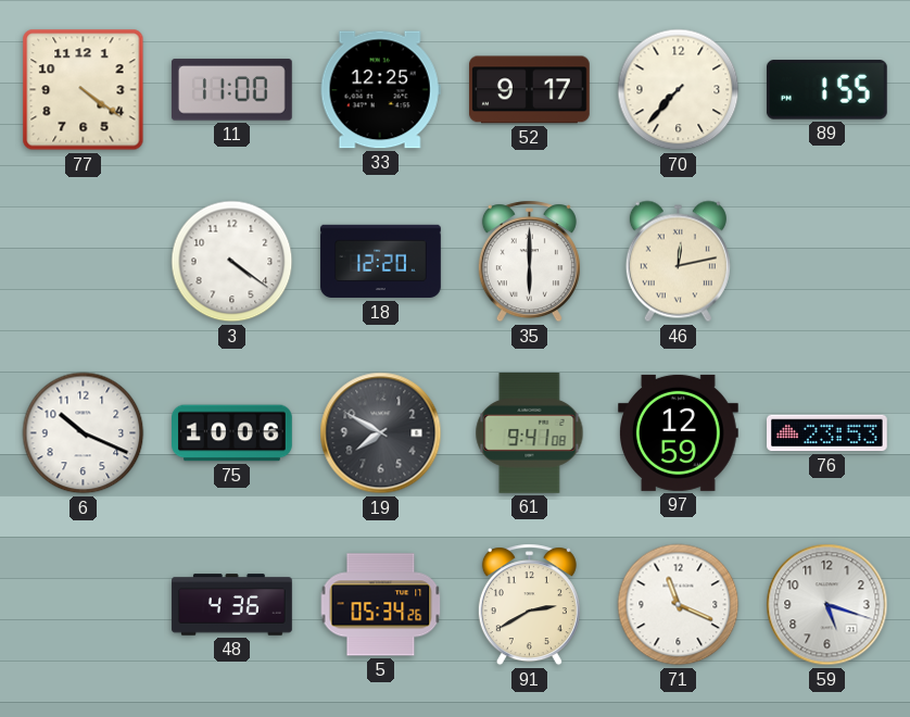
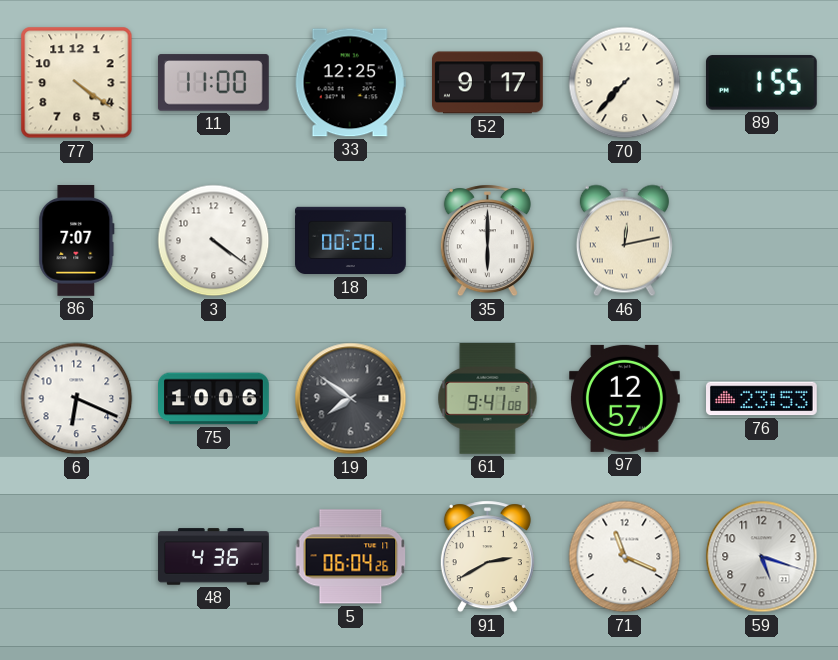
86: none -> 7:07
18: 12:20 -> 00:20
6: 10:19 -> 6:19
19: 7:50 -> 7:51
97: 12:59 -> 12:57
5: 05:34 -> 06:04
